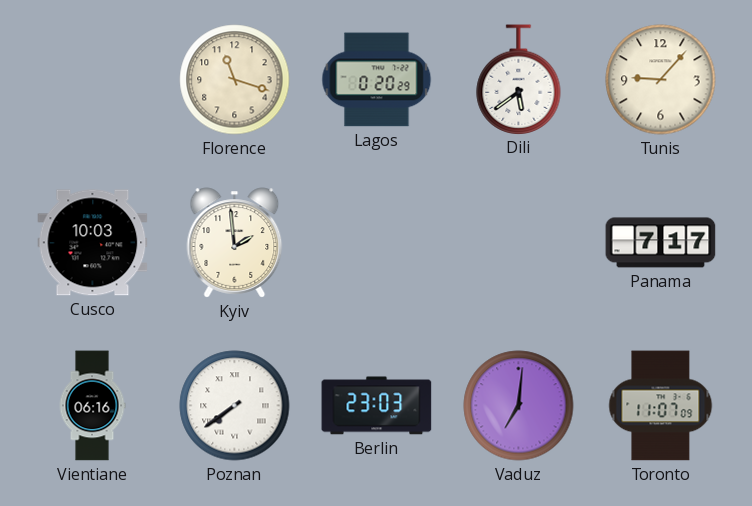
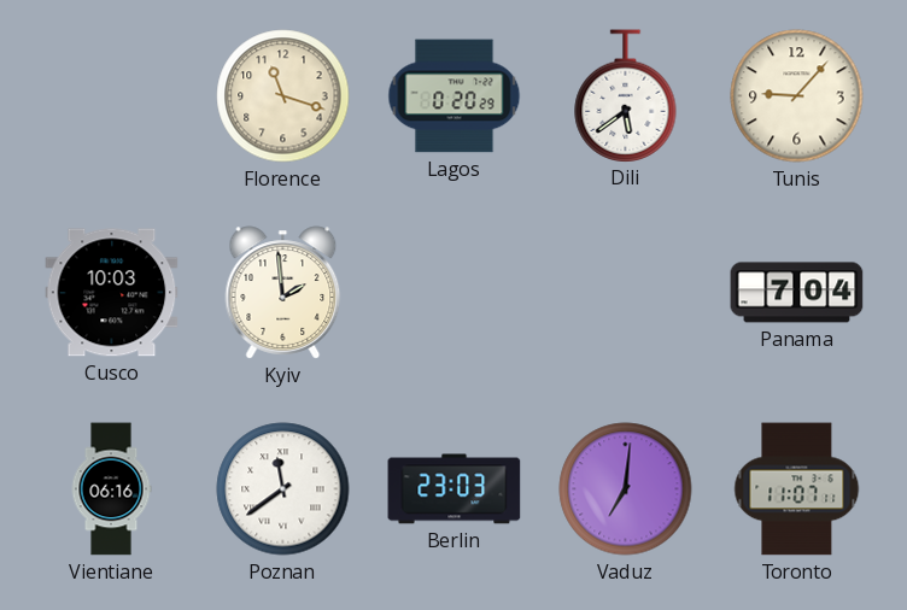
Panama: 7:17 -> 7:04
Poznan: 7:39 -> 11:39
Toronto: 11:07:09 -> 11:07:11
